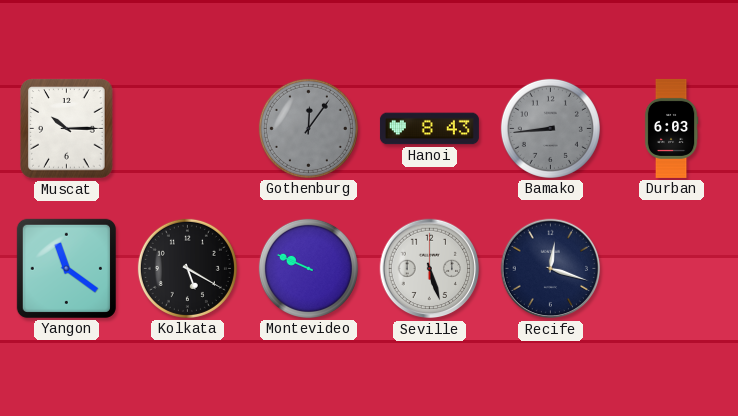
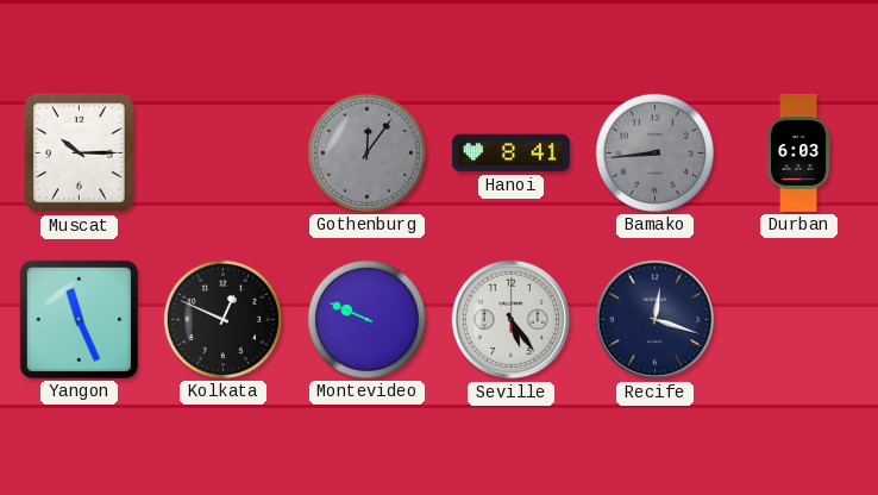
Hanoi: 8:43 -> 8:41
Yangon: 11:21 -> 11:26
Kolkata: 5:20 -> 12:49
Seville: 5:27 -> 5:24
